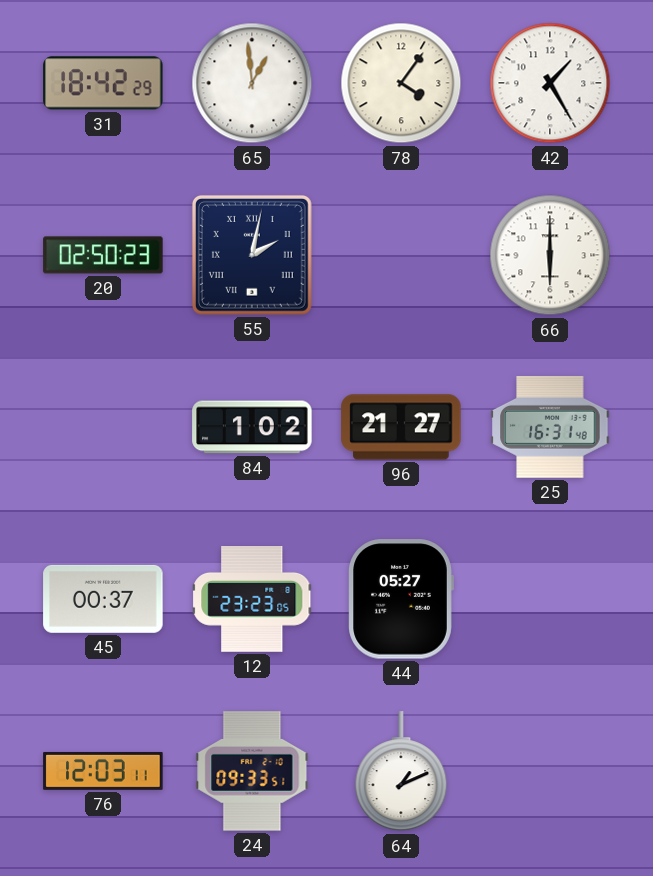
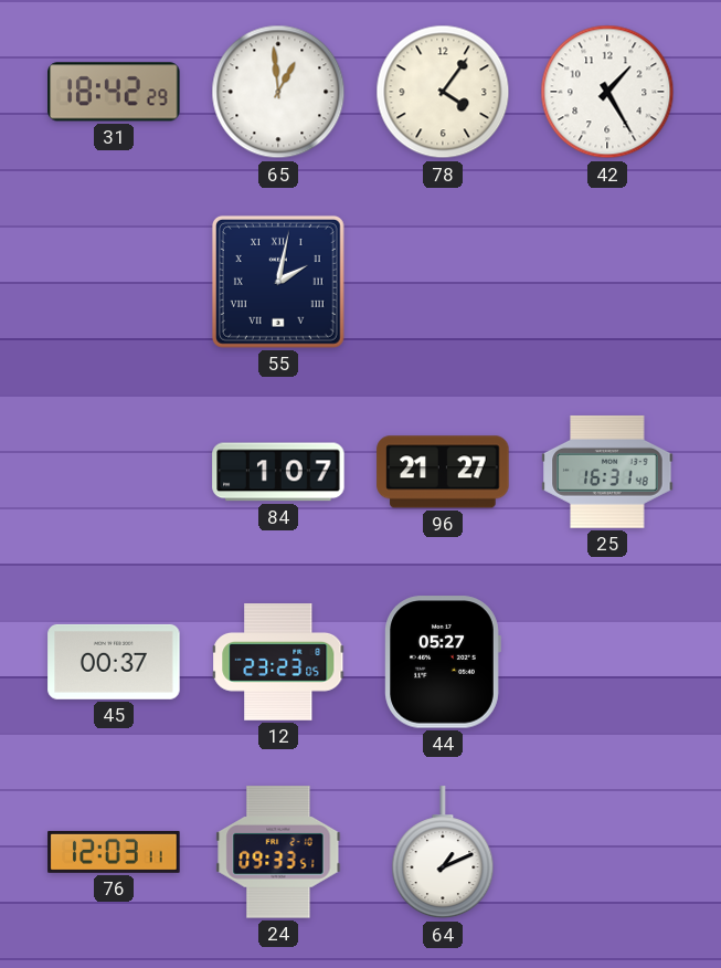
20: 02:50 -> none
66: 6:00 -> none
84: 1:02 -> 1:07
